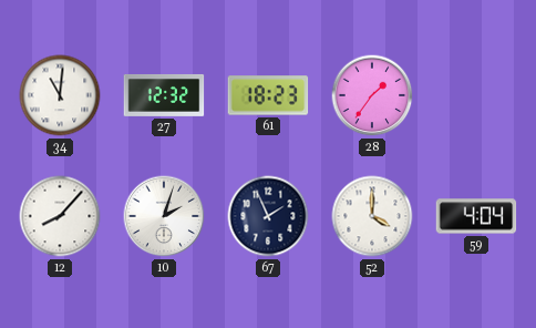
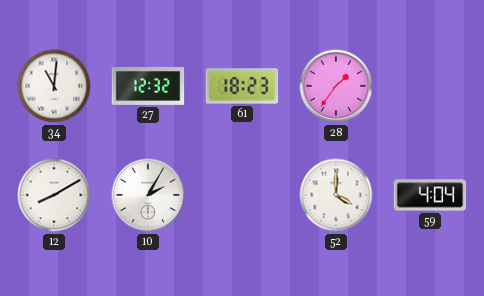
12: 8:07 -> 8:10
10: 2:03 -> 2:05
67: 1:56 -> none
